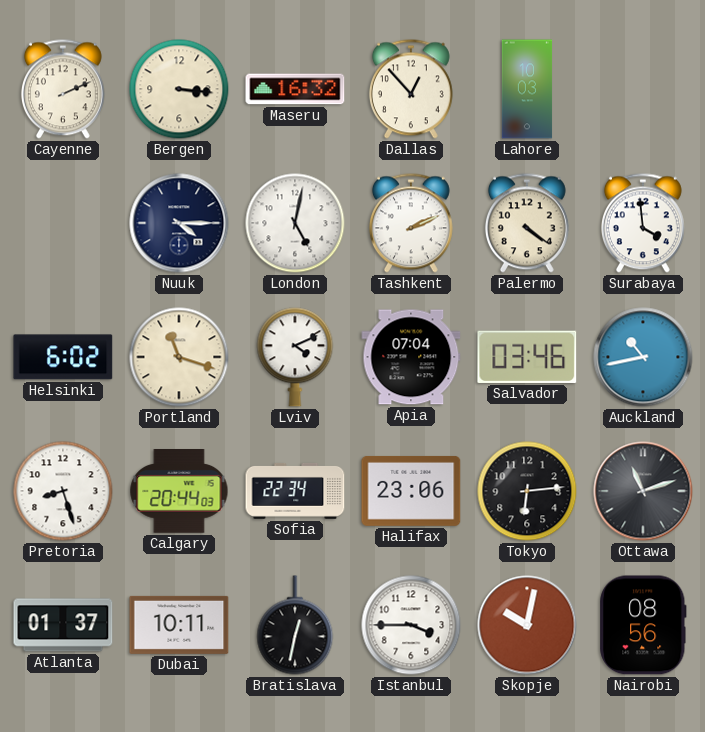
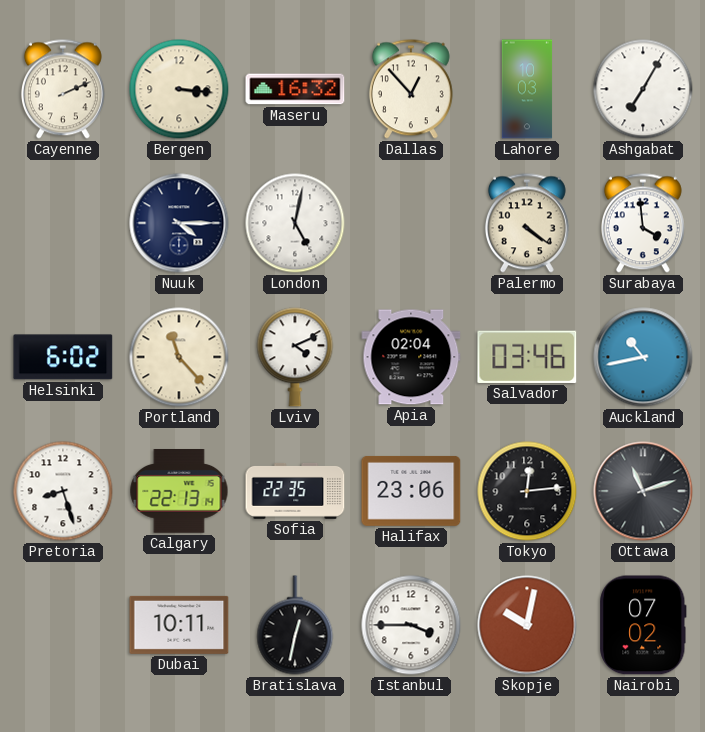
Ashgabat: none -> 7:05
Tashkent: 2:11 -> none
Portland: 11:18 -> 11:23
Apia: 07:04 -> 02:04
Calgary: 20:44 -> 22:13
Sofia: 22:34 -> 22:35
Tokyo: 6:14 -> 12:14
Atlanta: 01:37 -> none
Nairobi: 08:56 -> 07:02
